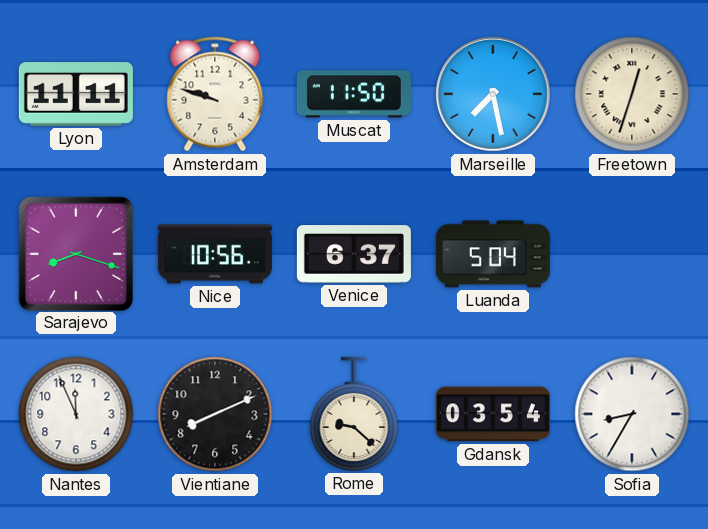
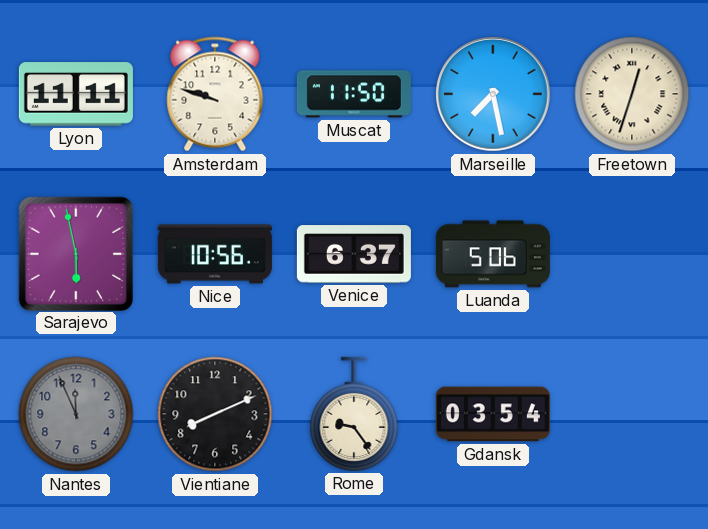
Sarajevo: 8:18 -> 5:58
Luanda: 5:04 -> 5:06
Nantes dial: white -> grey
Rome: 9:22 -> 9:24
Sofia: 8:35 -> none
